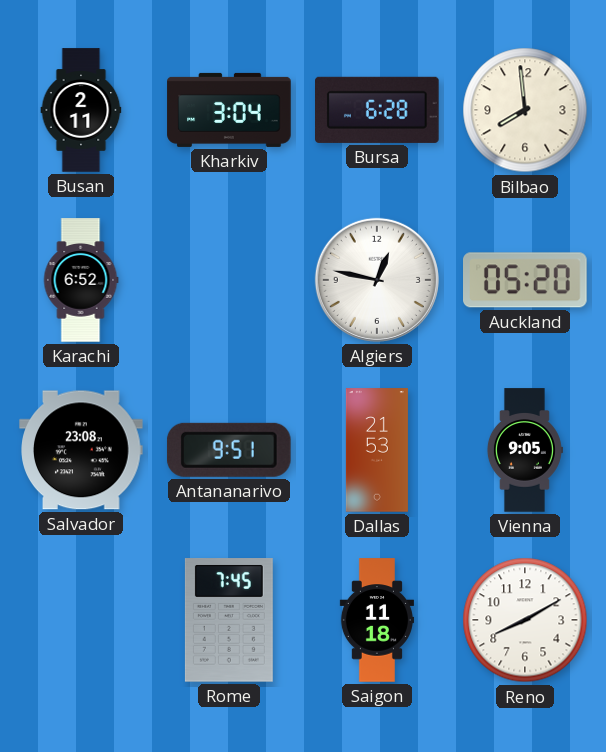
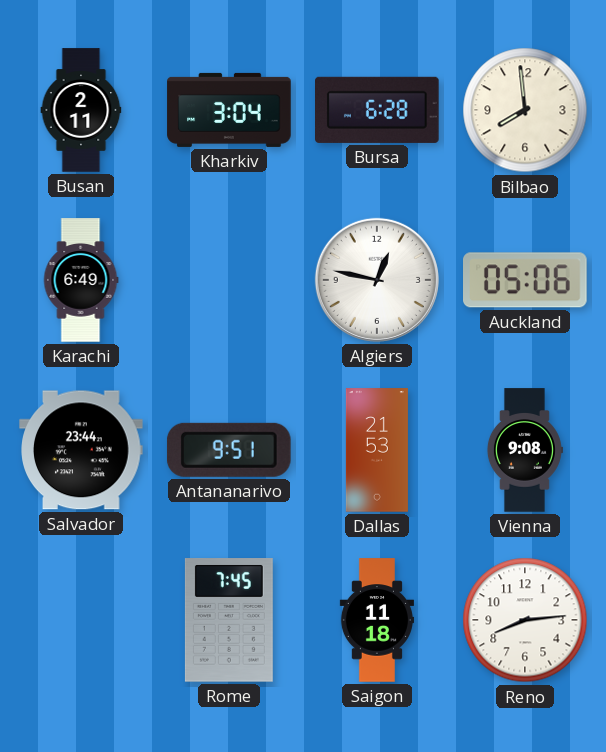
Karachi: 6:52 -> 6:49
Auckland: 05:20 -> 05:06
Salvador: 23:08 -> 23:44
Vienna: 9:05 -> 9:08
Reno: 8:10 -> 8:14
